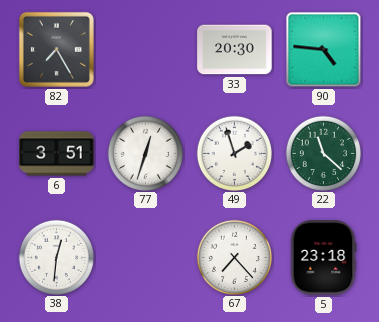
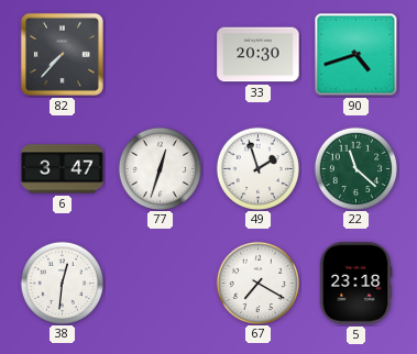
82: 7:25 -> 7:37
90: 4:46 -> 4:42
6: 3:51 -> 3:47
67: 7:23 -> 7:20
